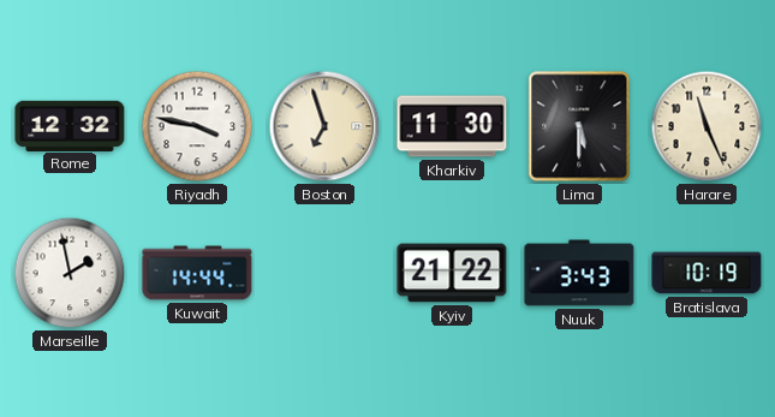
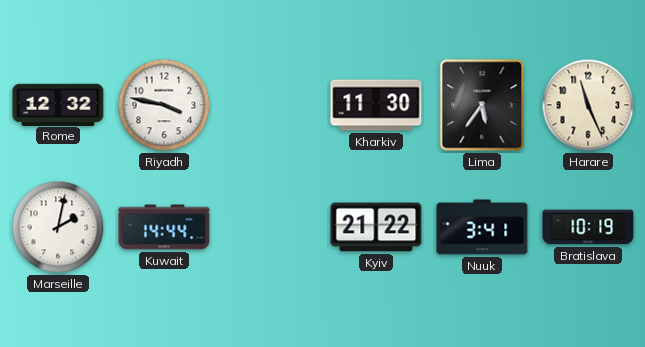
Boston: 6:57 -> none
Lima: 5:30 -> 5:36
Marseille: 1:58 -> 2:02
Nuuk: 3:43 -> 3:41
